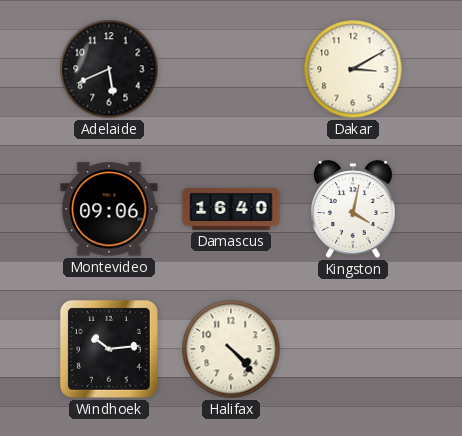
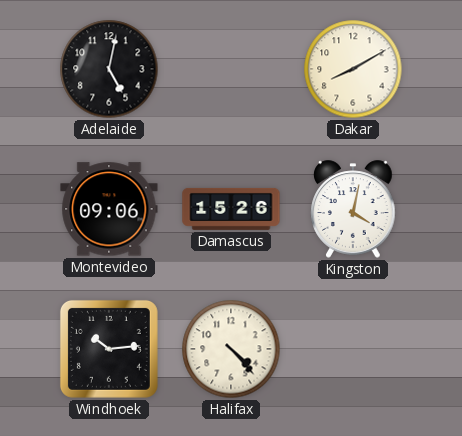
Adelaide: 5:41 -> 5:02
Dakar: 3:10 -> 8:10
Damascus: 16:40 -> 15:26
